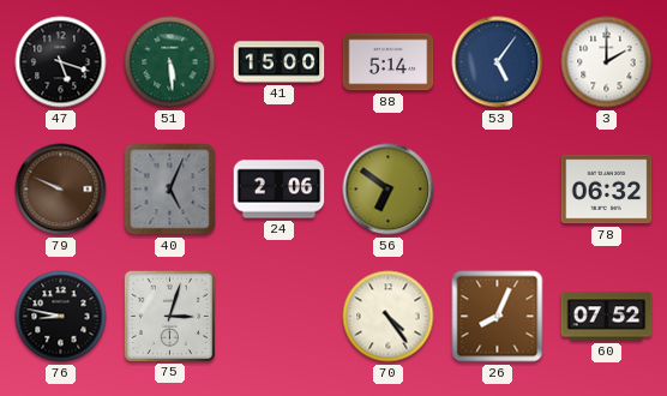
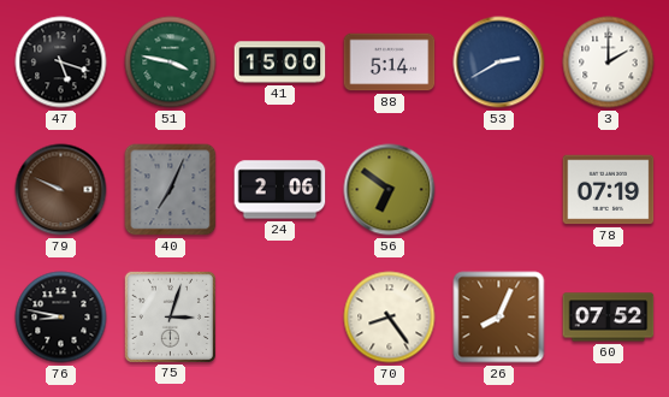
51: 5:29 -> 3:47
53: 5:06 -> 2:40
40: 5:04 -> 7:04
78: 06:32 -> 07:19
70: 4:24 -> 8:24
